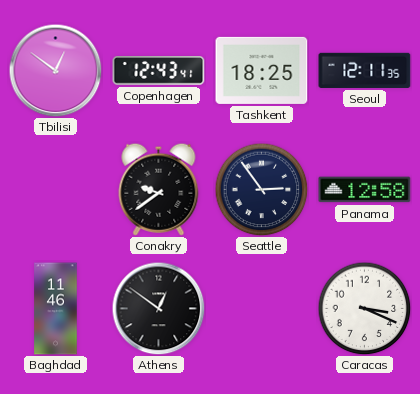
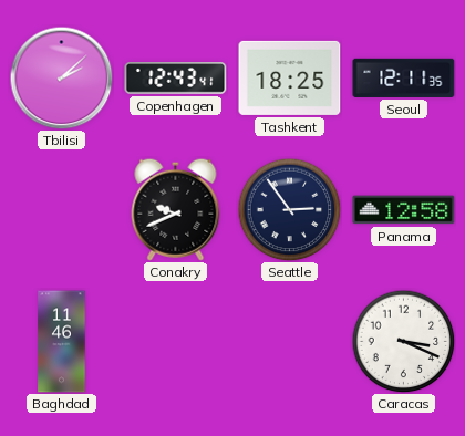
Tbilisi: 12:51 -> 2:08
Conakry: 9:39 -> 9:41
Athens: 12:51 -> none
